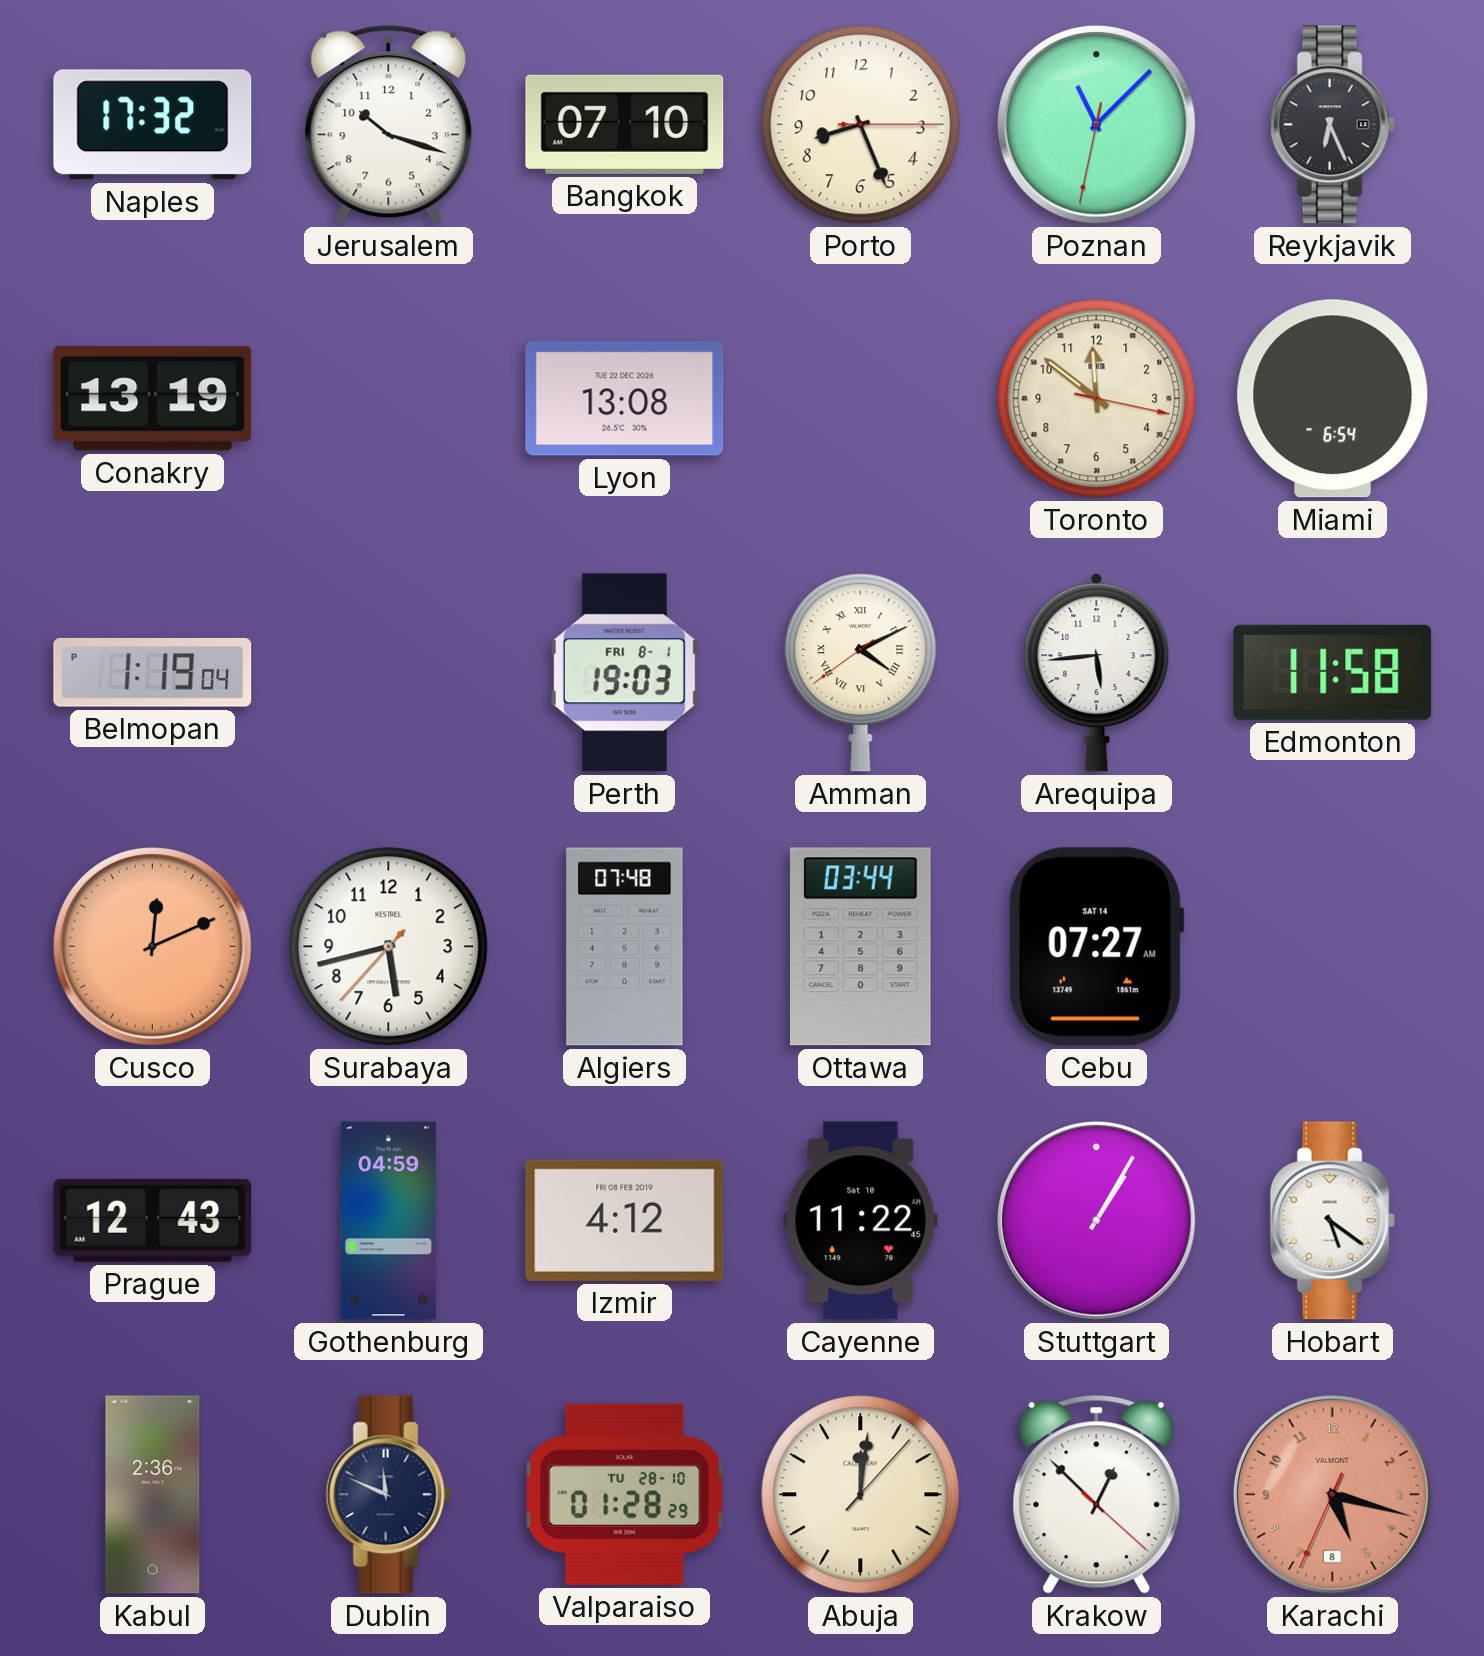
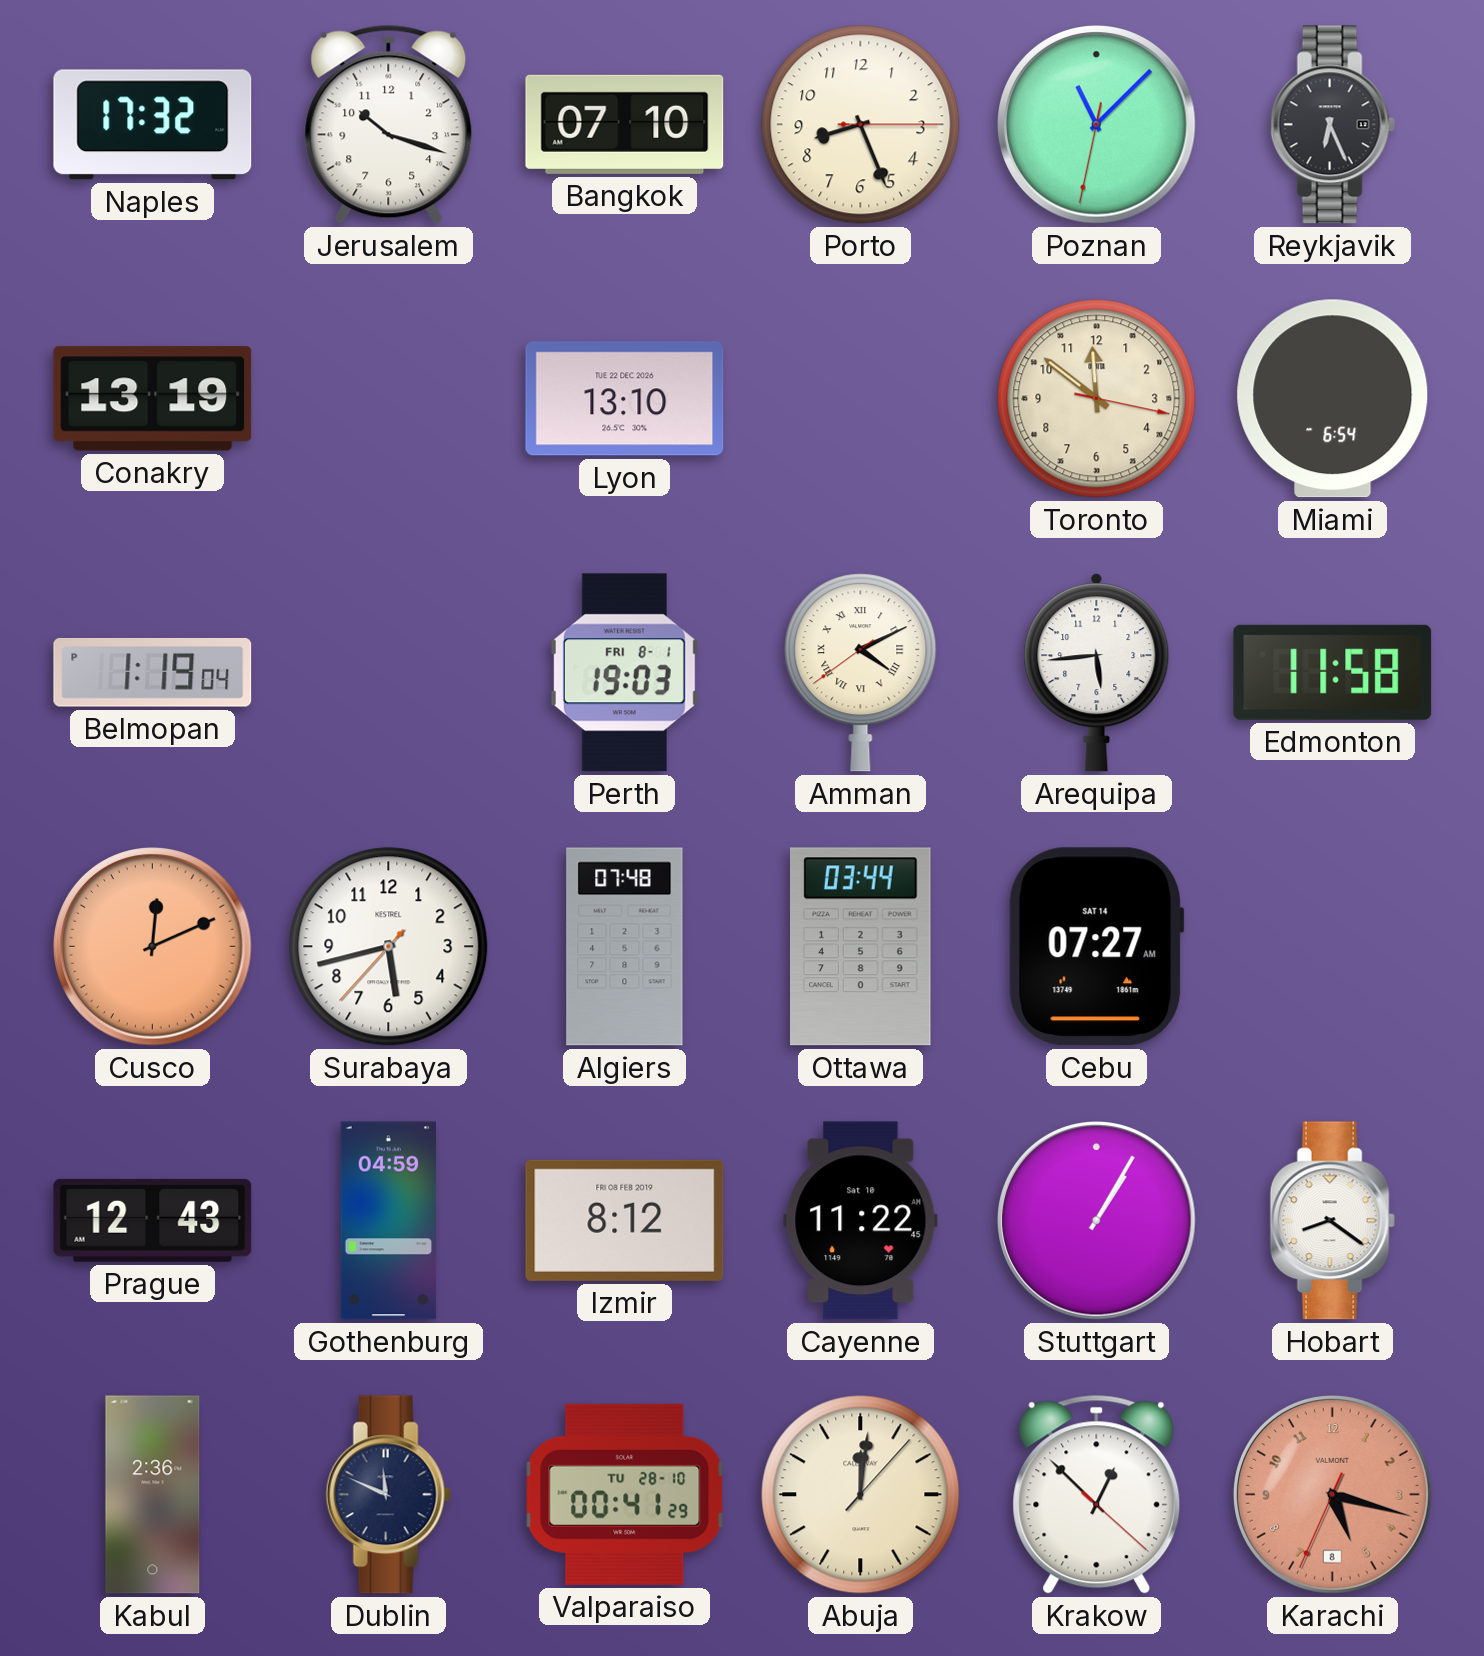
Lyon: 13:08 -> 13:10
Izmir: 4:12 -> 8:12
Hobart: 5:21 -> 8:21
Valparaiso: 01:28 -> 00:41
